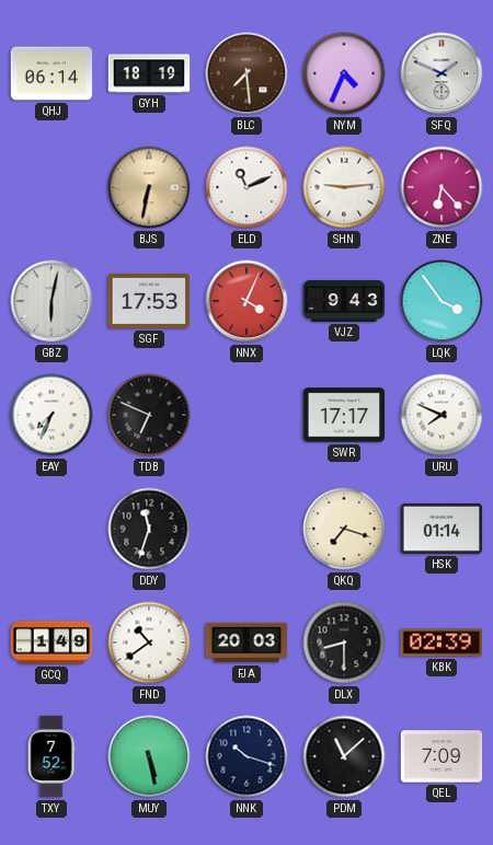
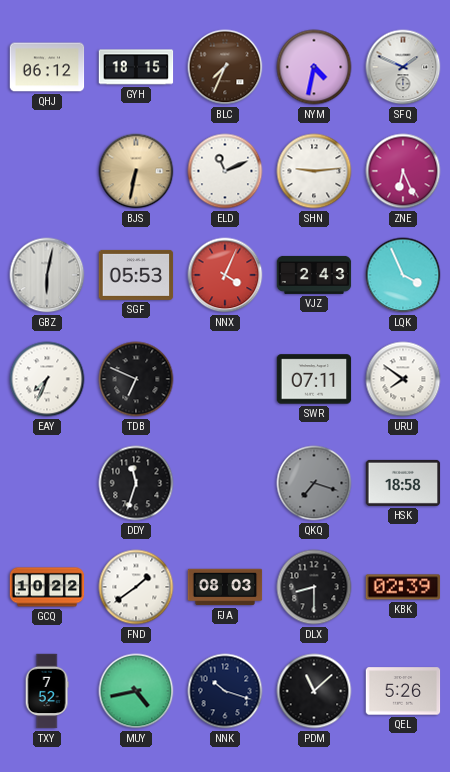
QHJ: 06:14 -> 06:12
GYH: 18:19 -> 18:15
BLC: 7:29 -> 7:34
NYM: 4:34 -> 4:32
ZNE: 6:23 -> 6:26
SGF: 17:53 -> 05:53
VJZ: 9:43 -> 2:43
LQK: 3:54 -> 3:56
SWR: 17:17 -> 07:11
URU: 7:49 -> 7:51
QKQ dial: cream -> grey
HSK: 01:14 -> 18:58
GCQ: 1:49 -> 10:22
FND: 10:39 -> 1:39
FJA: 20:03 -> 08:03
MUY: 5:28 -> 4:43
QEL: 7:09 -> 5:26
